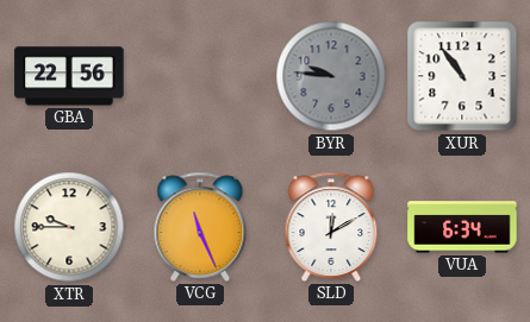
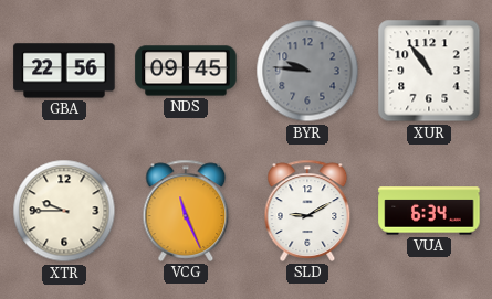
NDS: none -> 09:45
SLD: 12:10 -> 9:10
